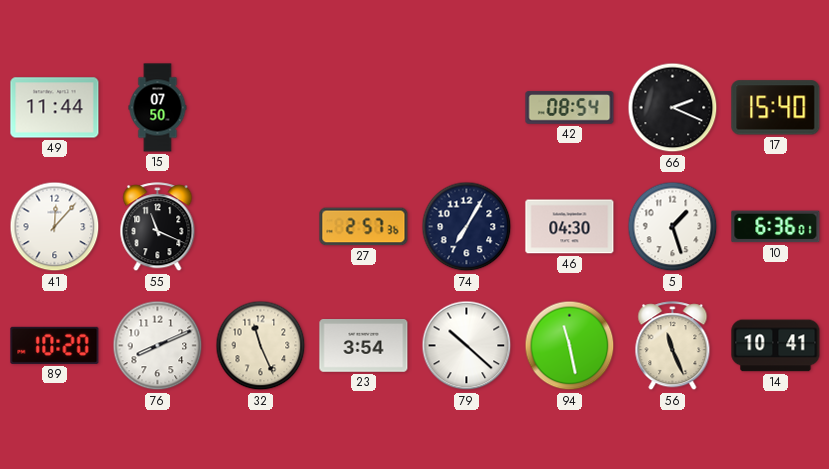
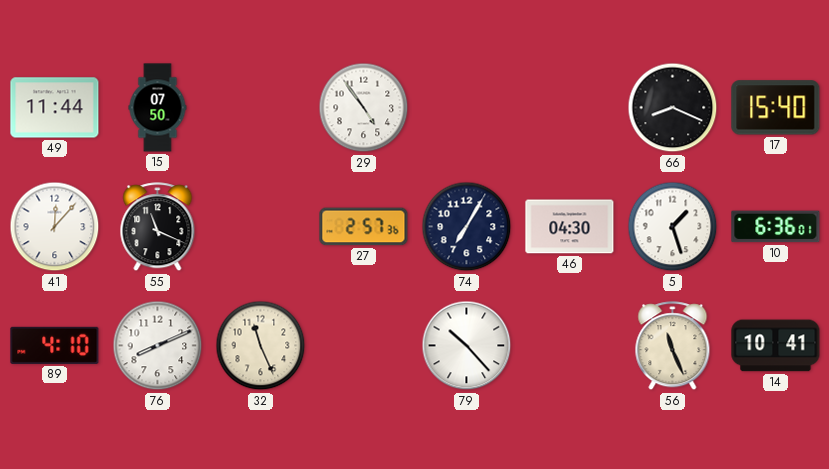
29: none -> 4:54
42: 08:54 -> none
66: 2:19 -> 8:19
89: 10:20 -> 4:10
23: 3:54 -> none
79: 10:22 -> 10:23
94: 11:28 -> none
